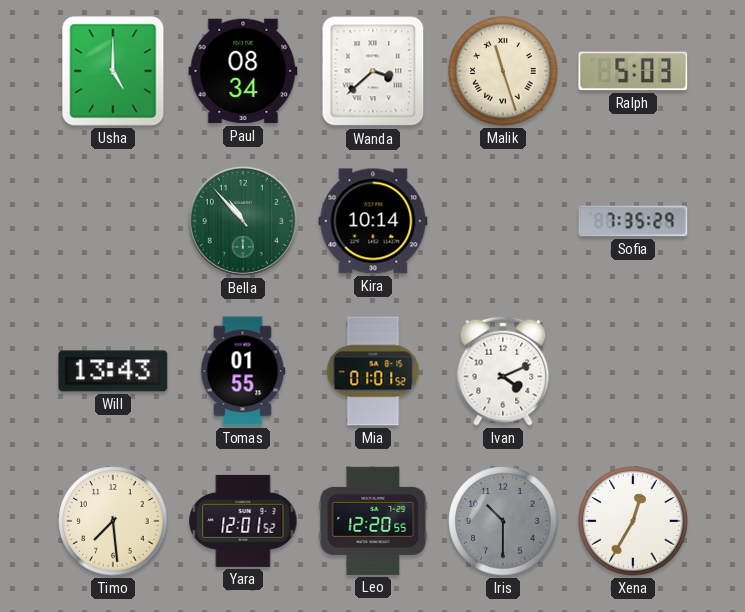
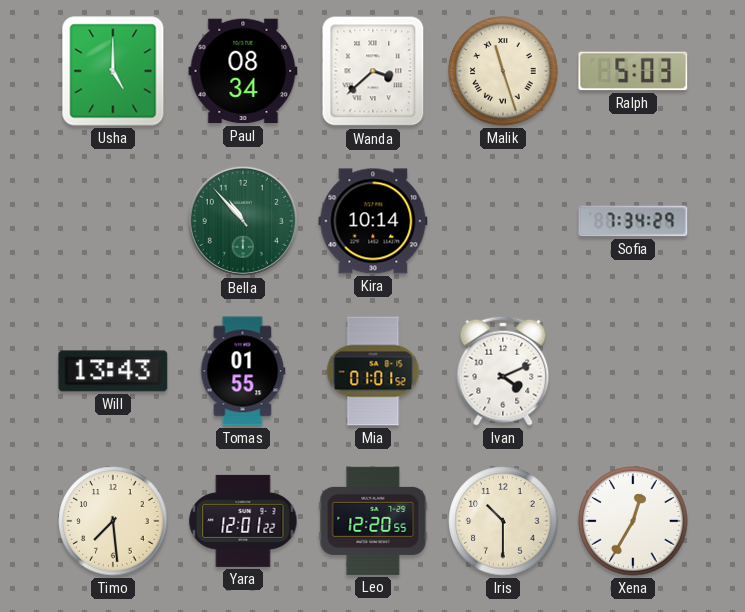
Sofia: 7:35 -> 7:34
Yara: 12:01:52 -> 12:01:22
Iris dial: grey -> cream
